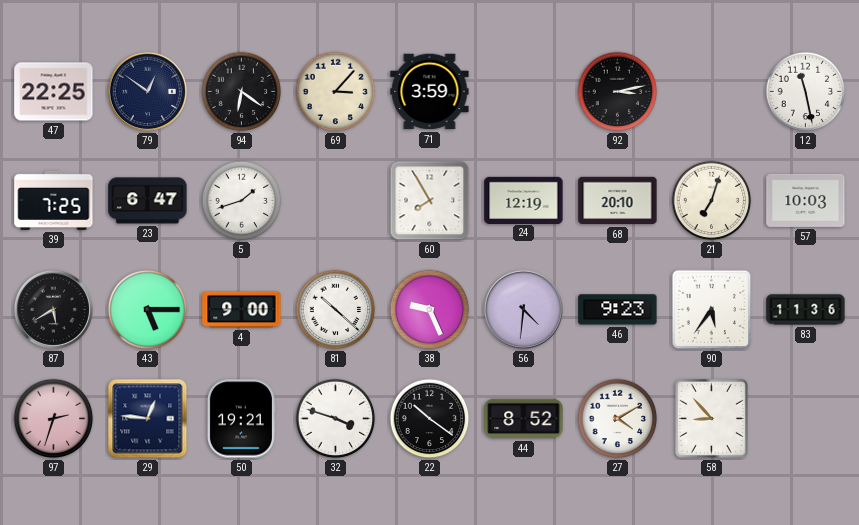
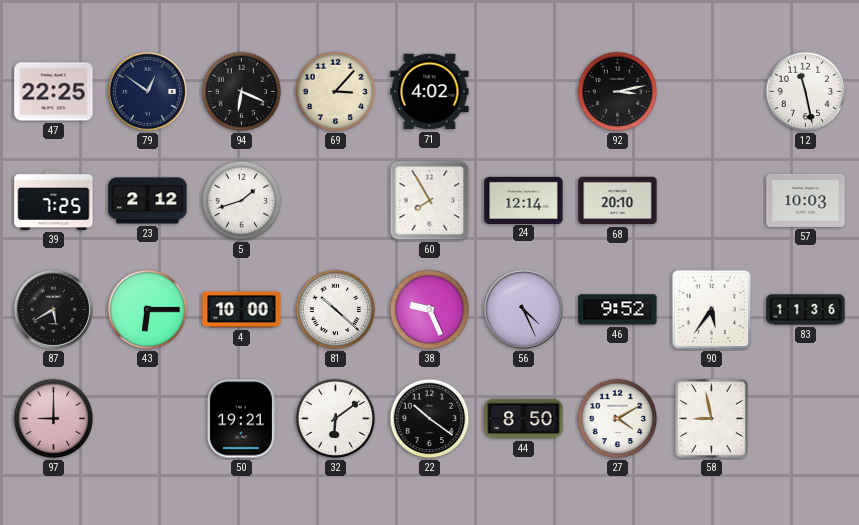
94: 6:21 -> 6:19
71: 3:59 -> 4:02
23: 6:47 -> 2:12
24: 12:19 -> 12:14
21: 7:03 -> none
43: 5:15 -> 6:15
4: 9:00 -> 10:00
56: 4:31 -> 4:26
46: 9:23 -> 9:52
97: 2:33 -> 9:00
29: 12:46 -> none
32: 3:48 -> 6:09
44: 8:52 -> 8:50
58: 8:53 -> 8:58
